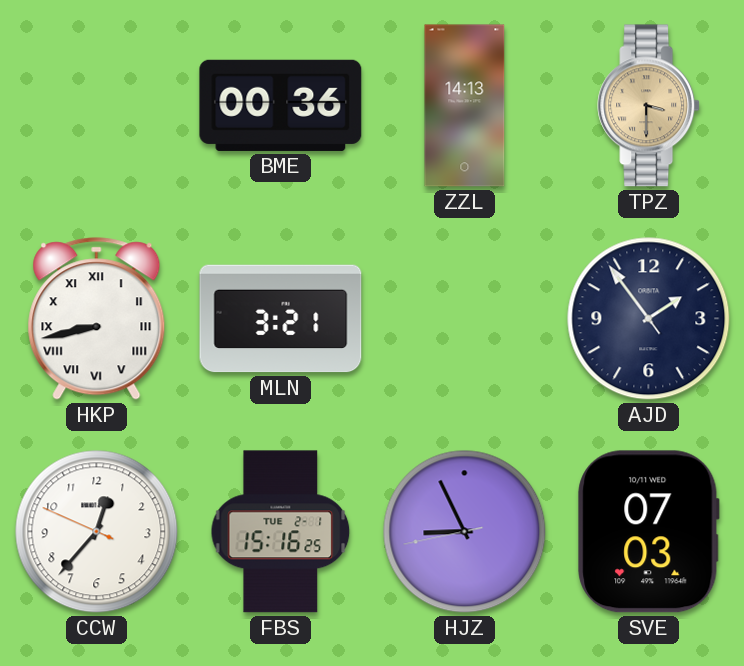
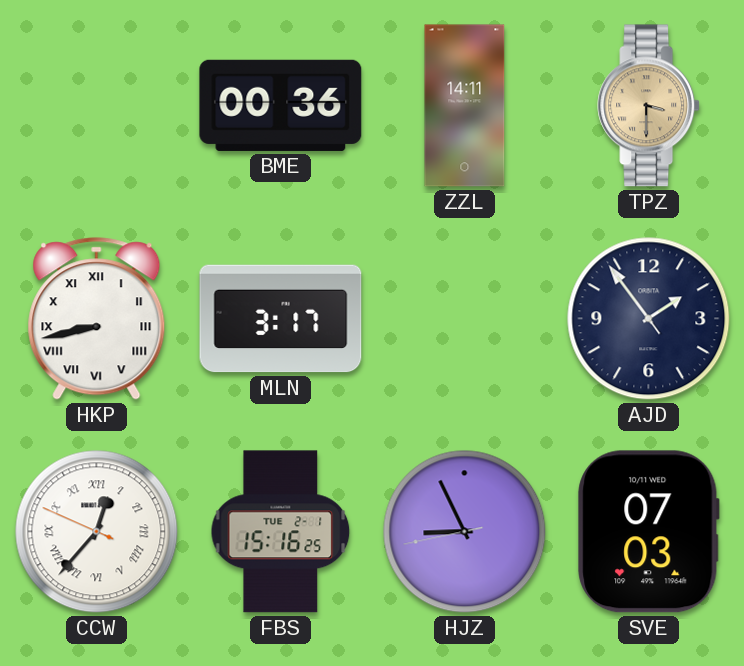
ZZL: 14:13 -> 14:11
MLN: 3:21 -> 3:17
CCW numerals: Arabic -> Roman
